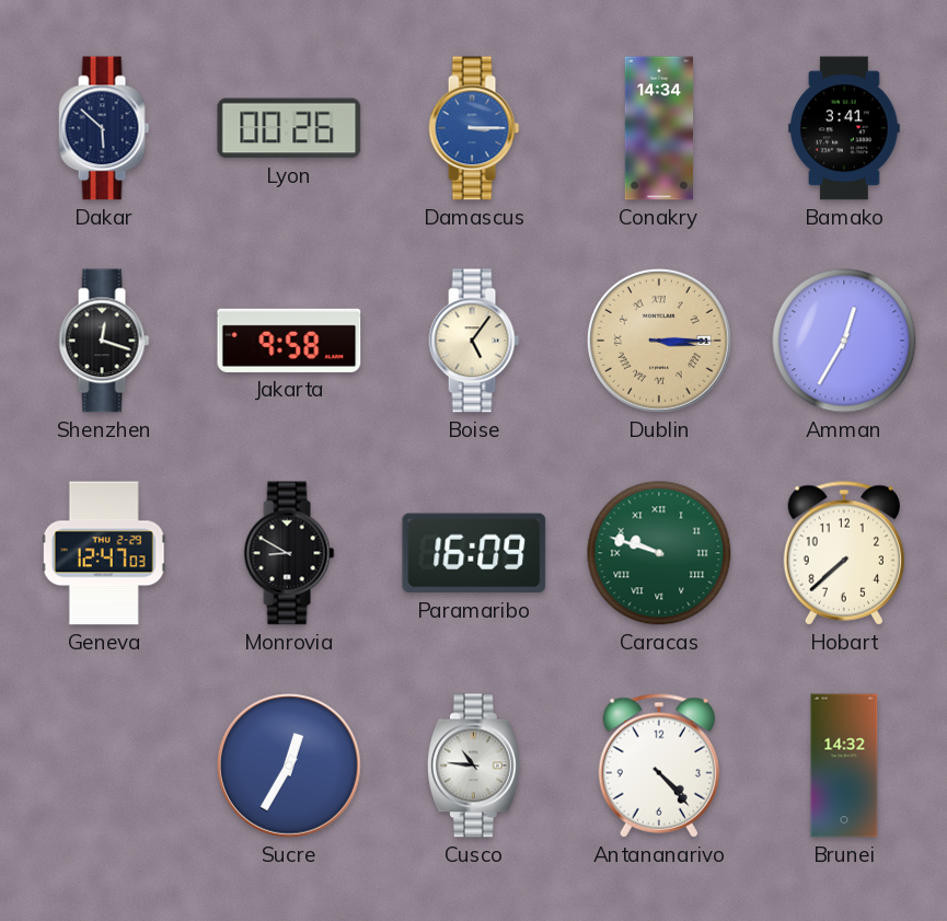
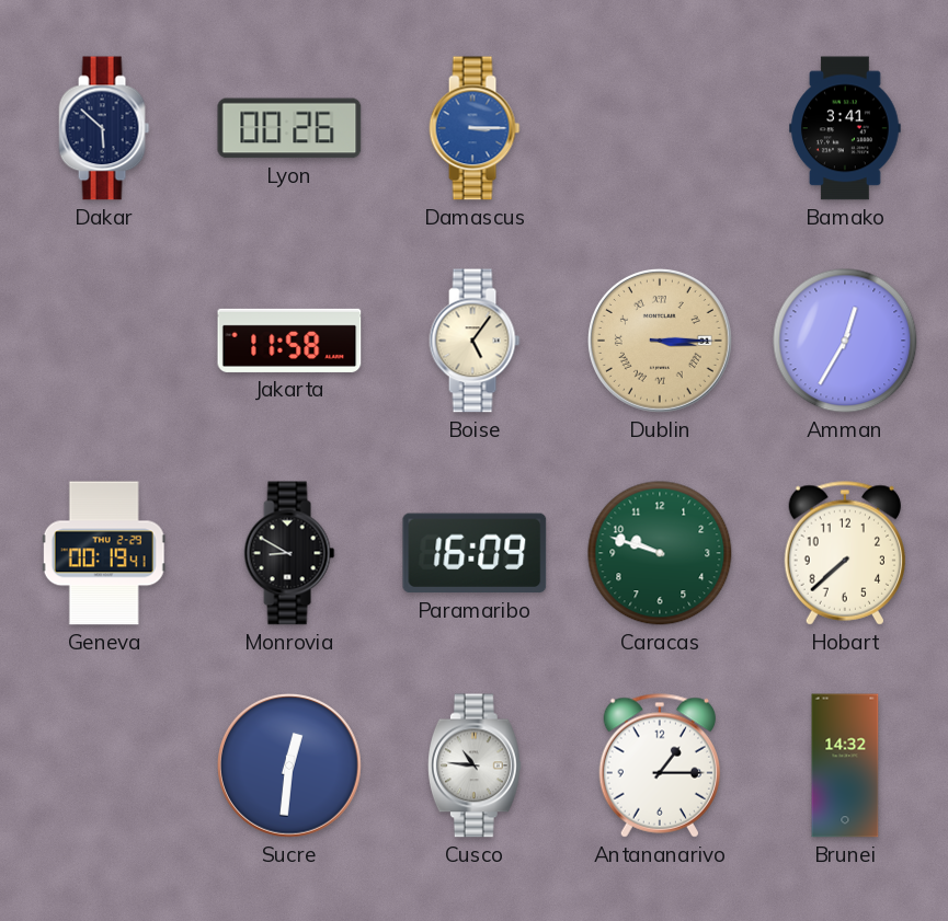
Conakry: 14:34 -> none
Shenzhen: 12:18 -> none
Jakarta: 9:58 -> 11:58
Geneva: 12:47 -> 00:19
Caracas numerals: Roman -> Arabic
Sucre: 12:35 -> 12:31
Antananarivo: 4:23 -> 1:15
